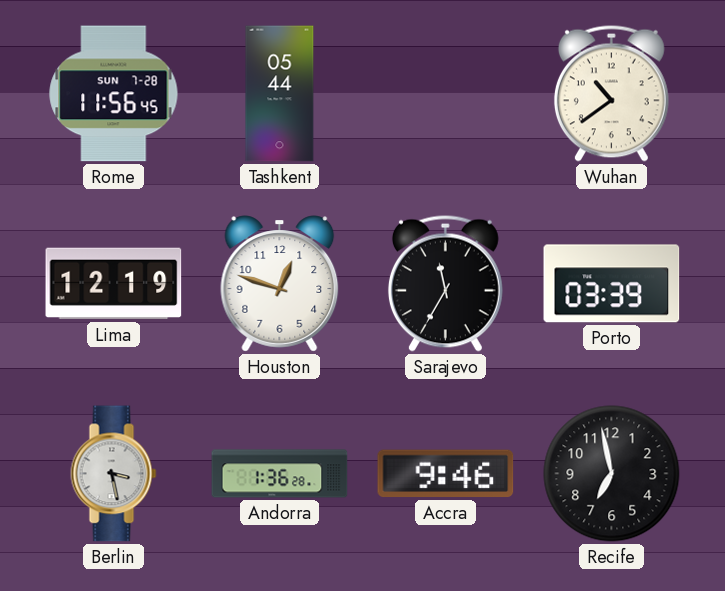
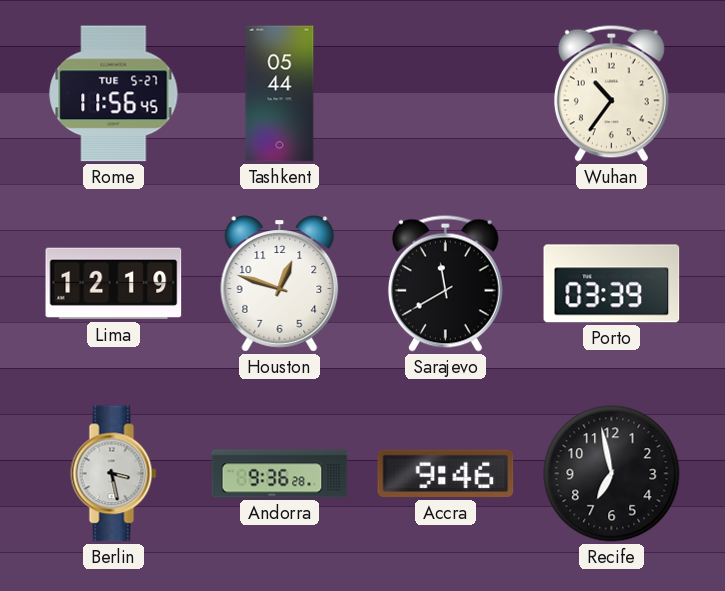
Rome date: SUN 7-28 -> TUE 5-27
Wuhan: 10:39 -> 10:36
Sarajevo: 11:35 -> 11:40
Andorra: 1:36 -> 9:36
